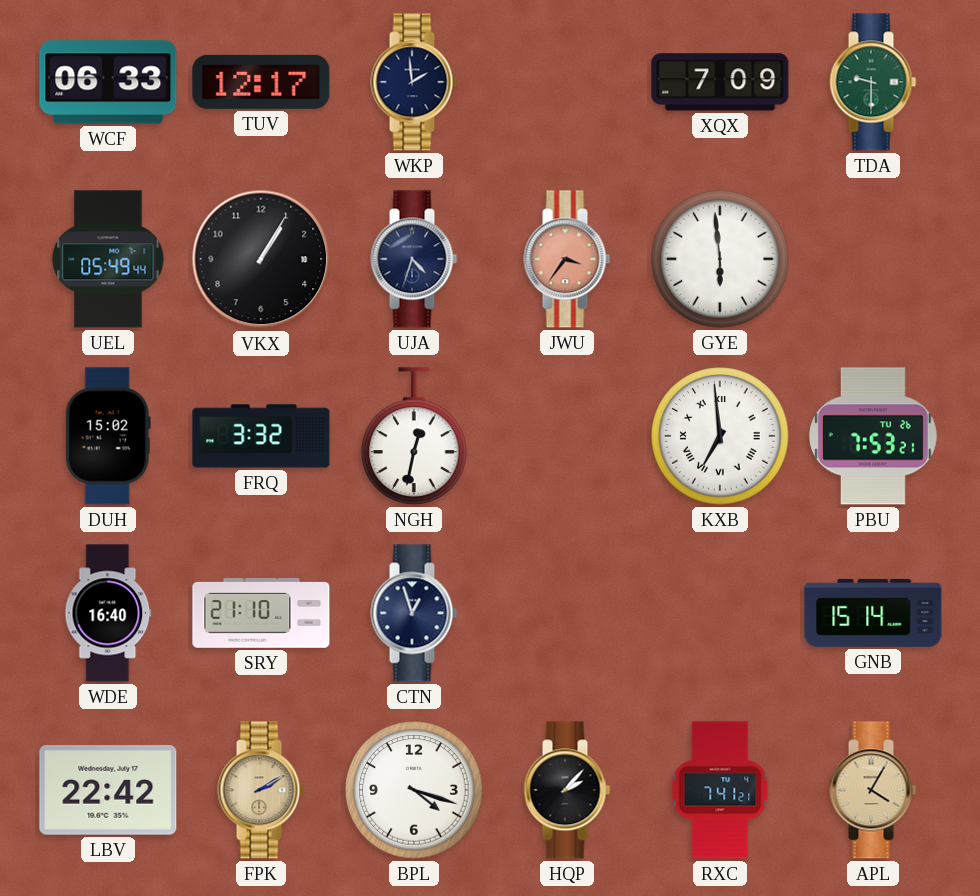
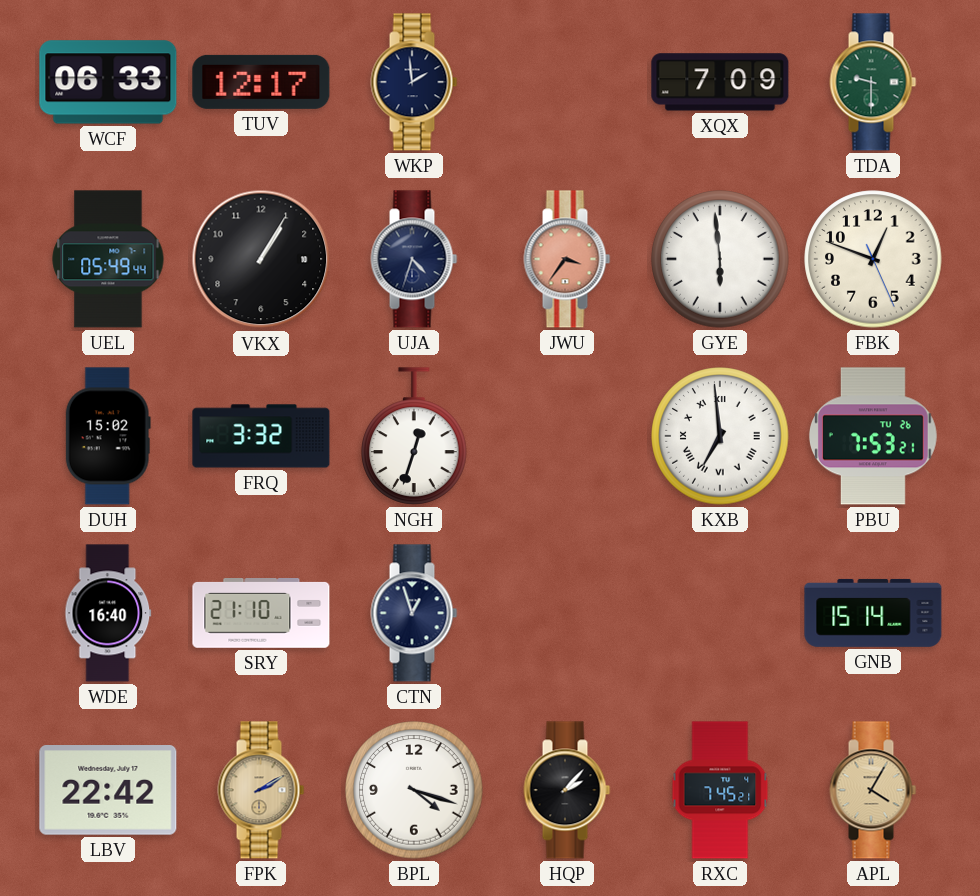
FBK: none -> 12:48
NGH: 12:32 -> 12:33
RXC: 7:41 -> 7:45
